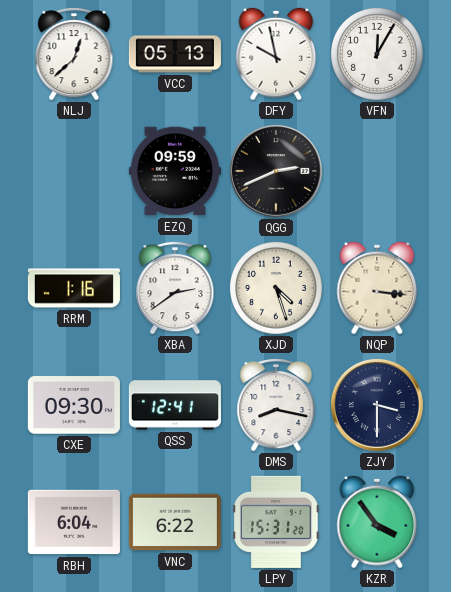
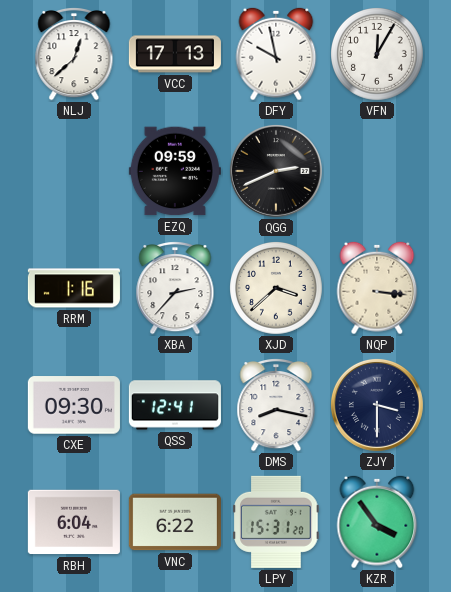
VCC: 05:13 -> 17:13
XBA: 2:39 -> 2:37
XJD: 4:27 -> 3:38
